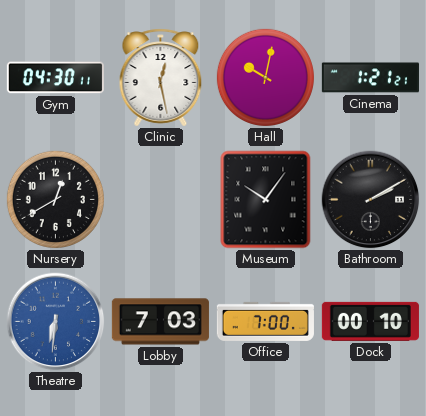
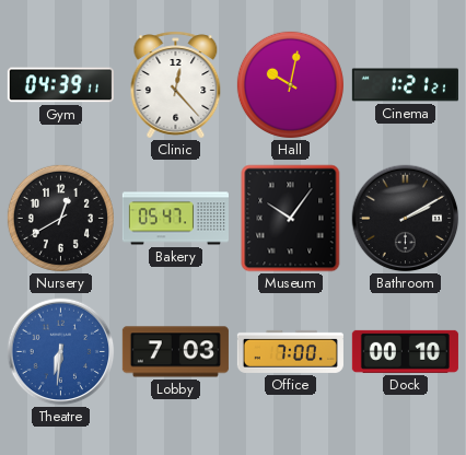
Gym: 04:30 -> 04:39
Clinic: 12:28 -> 12:23
Bakery: none -> 05:47
